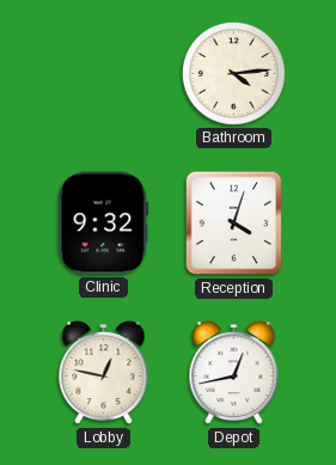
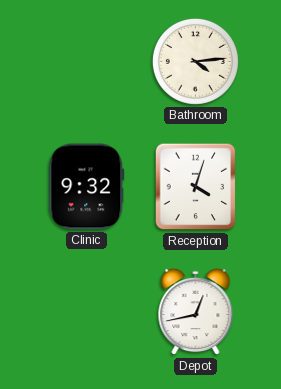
Lobby: 12:47 -> none
